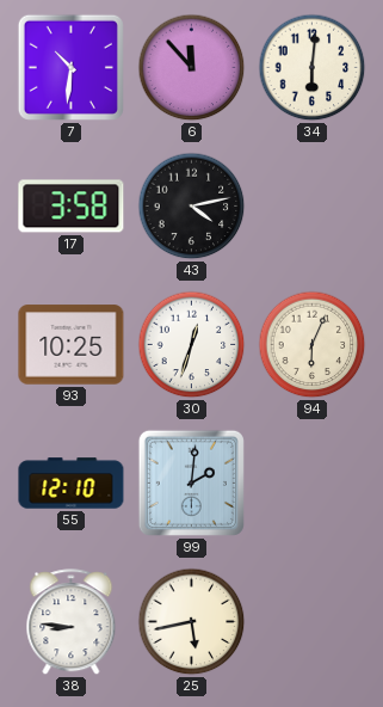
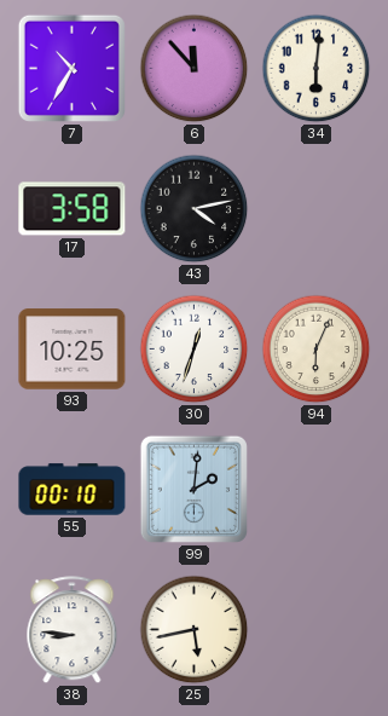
7: 10:31 -> 10:35
55: 12:10 -> 00:10
